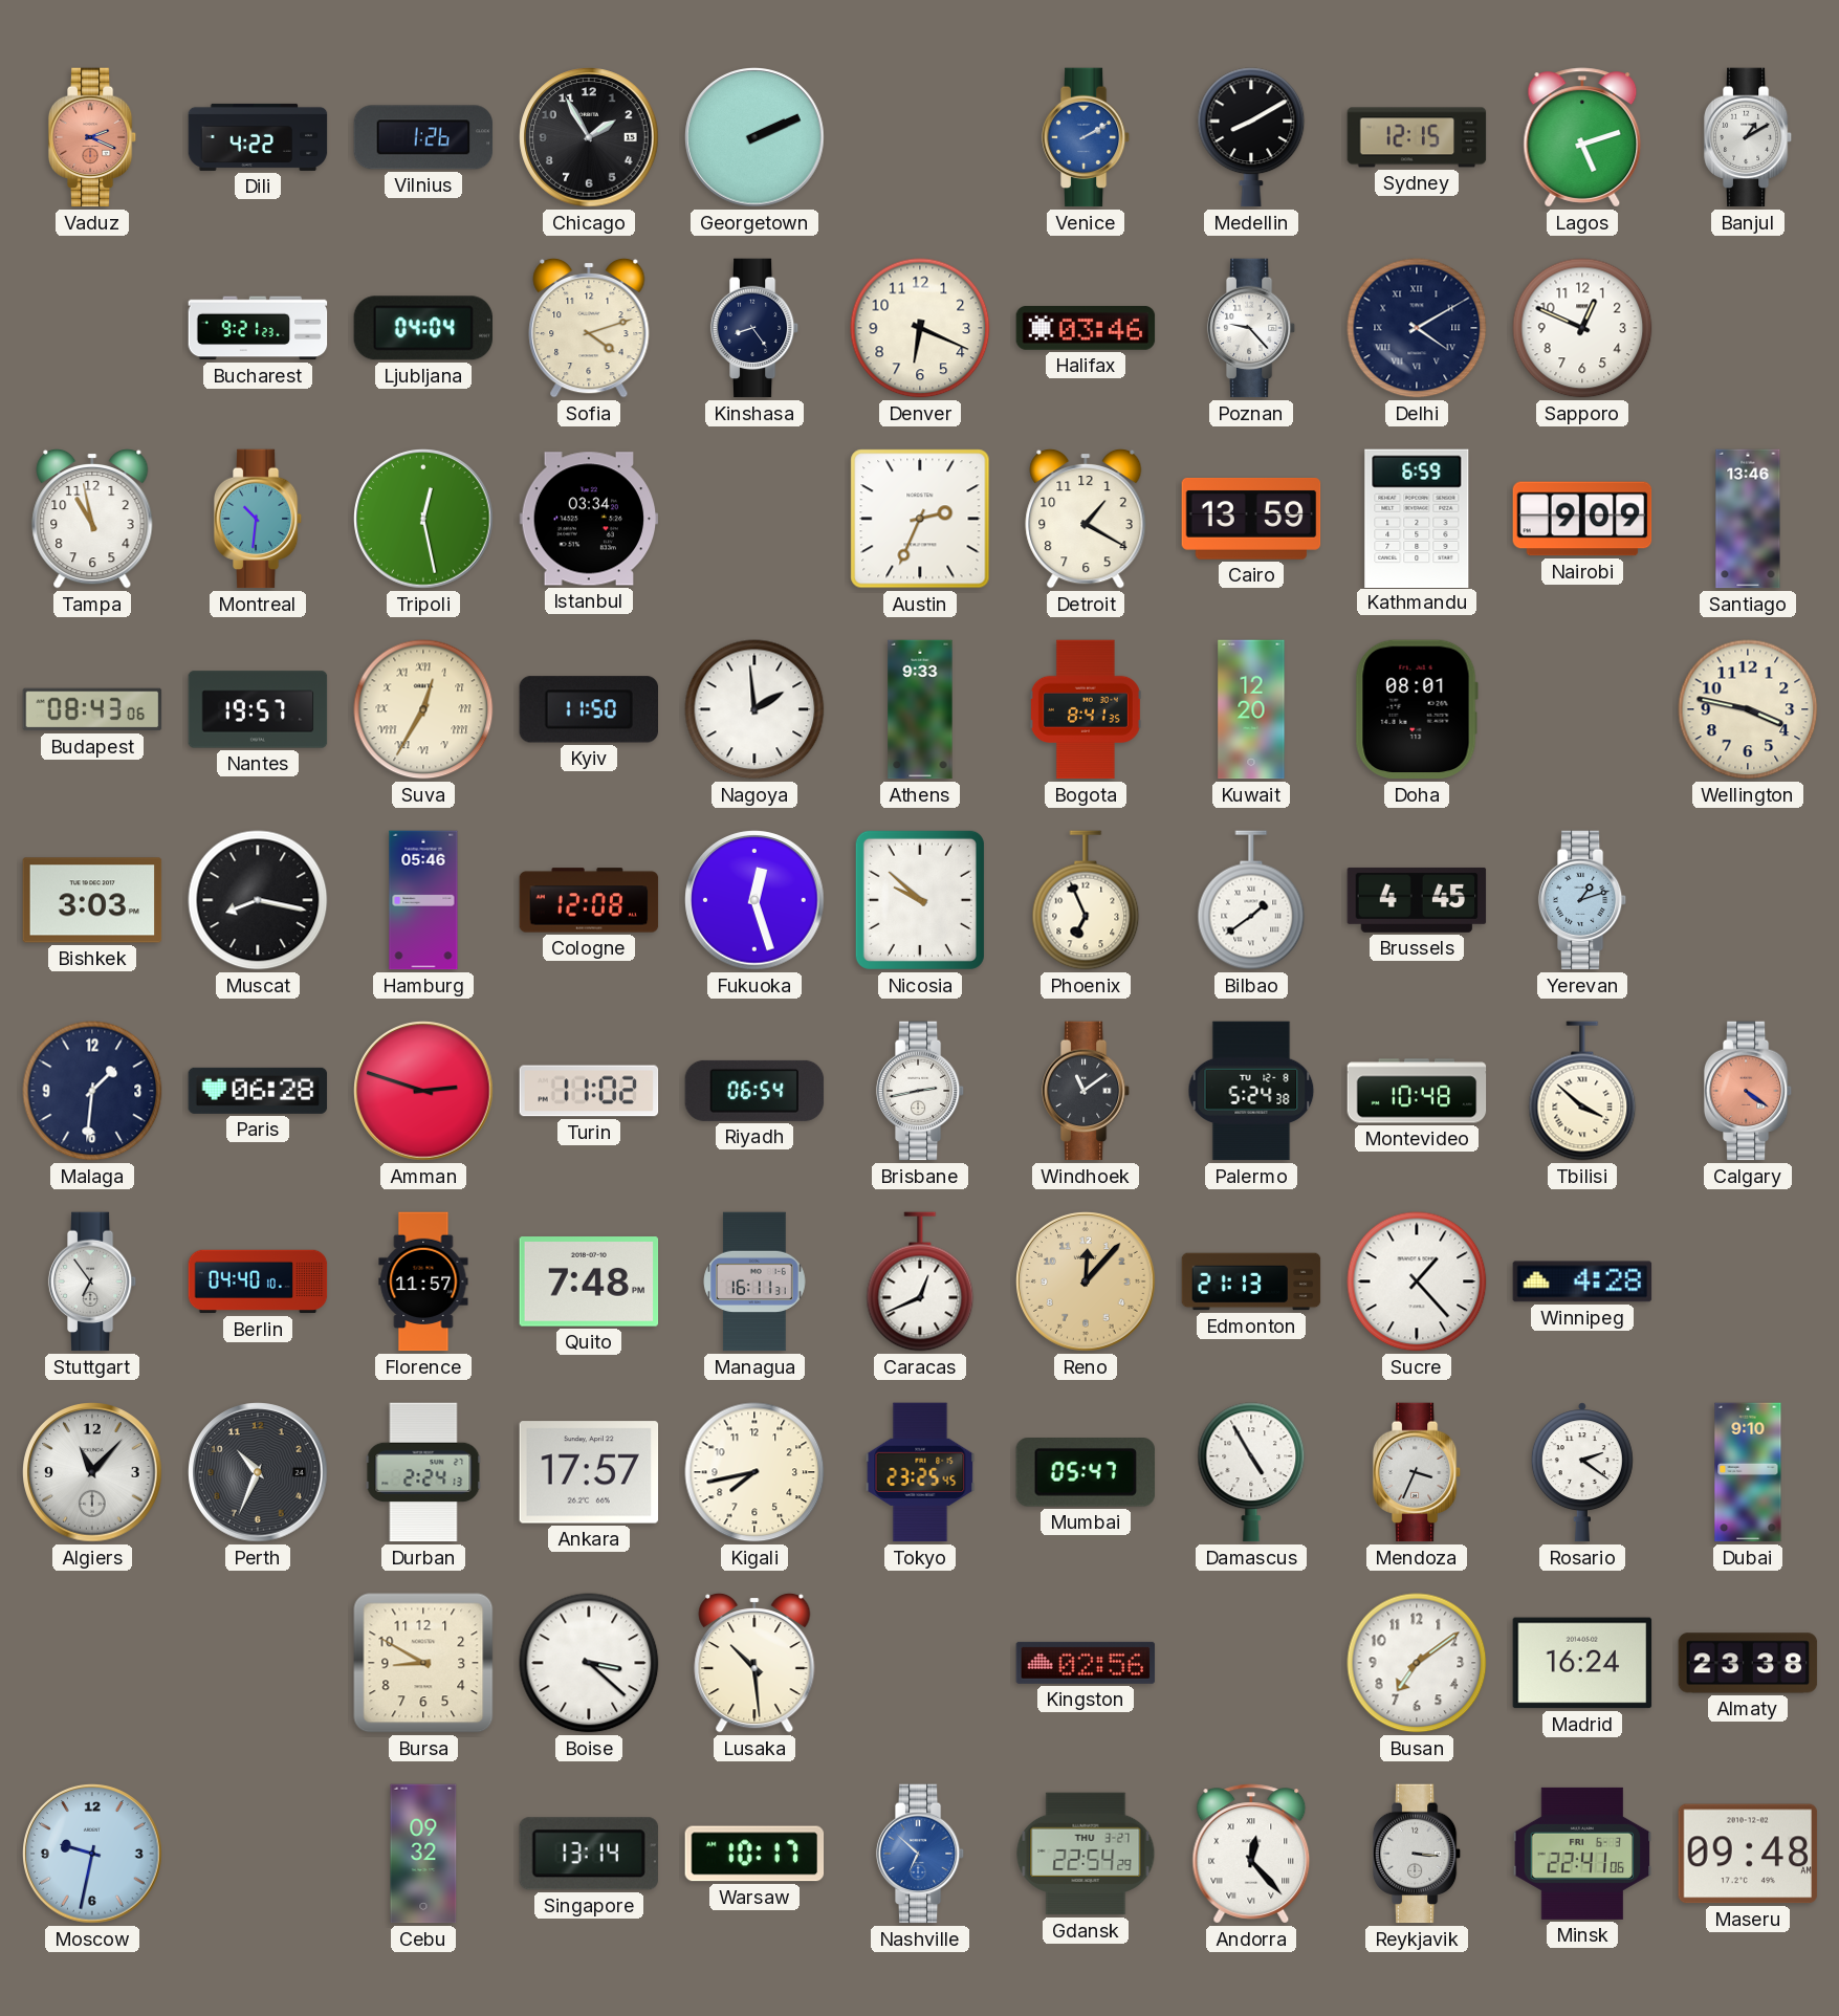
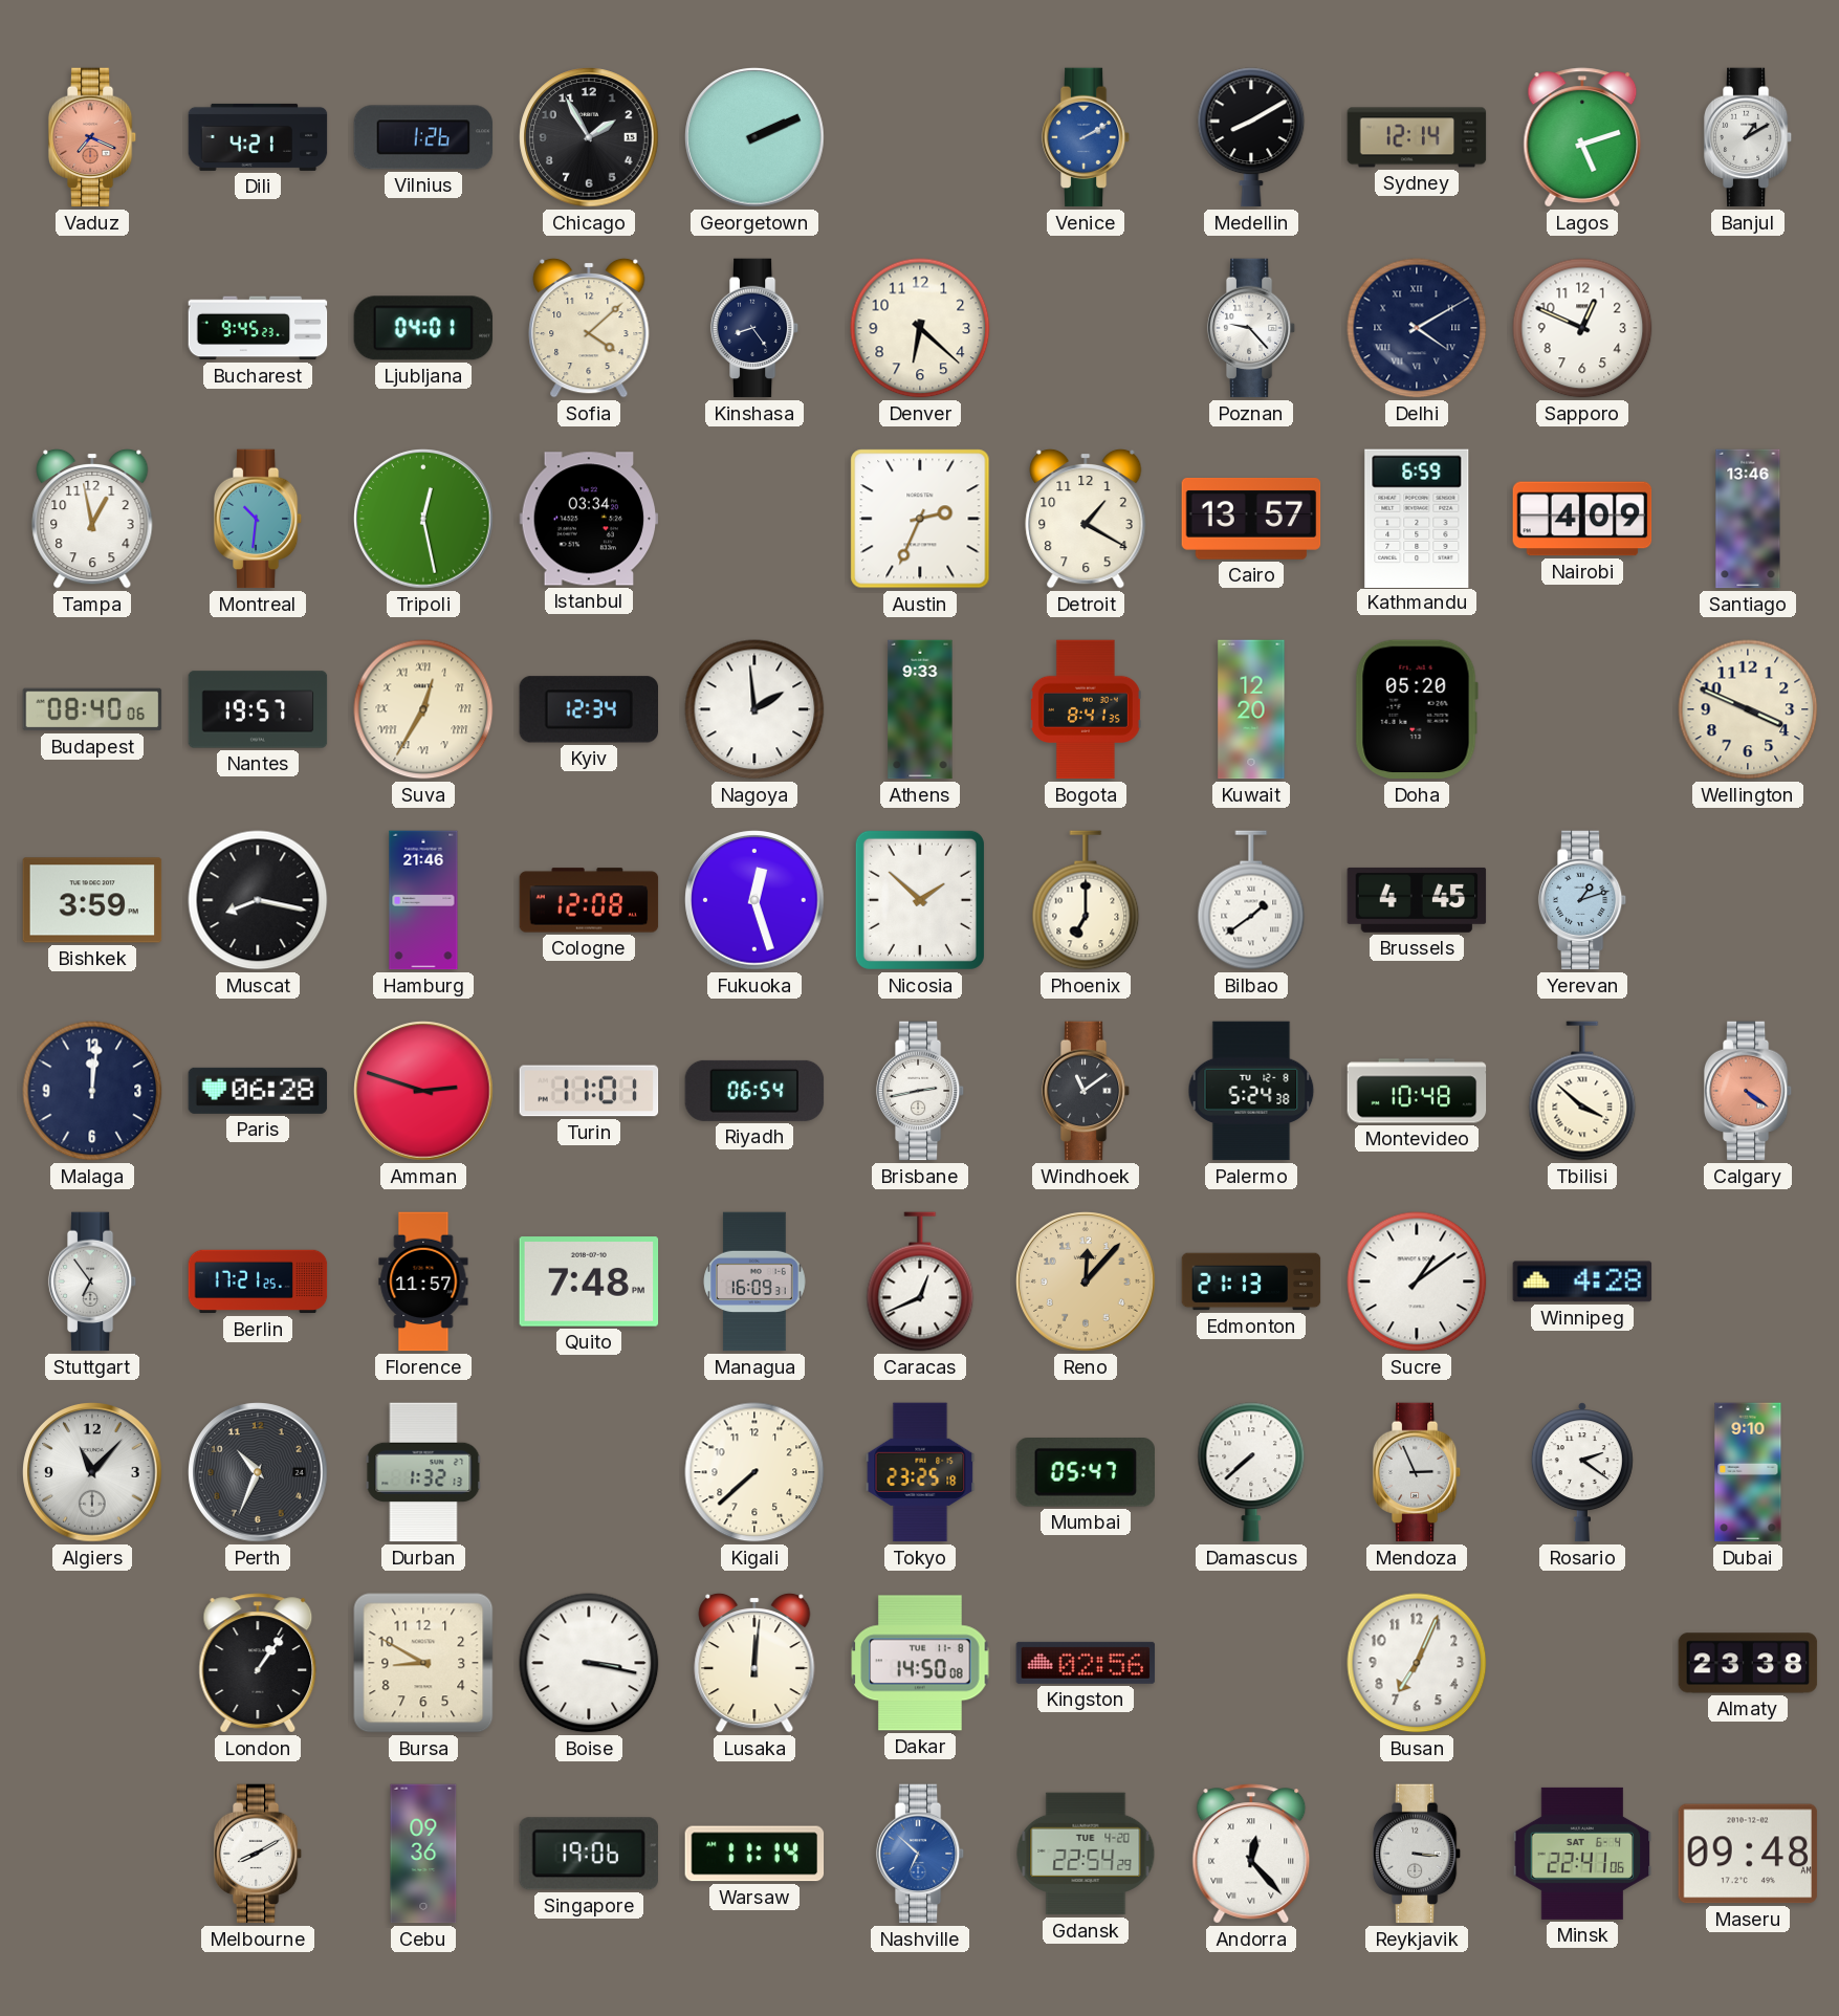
Vaduz: 2:19 -> 7:19
Dili: 4:22 -> 4:21
Sydney: 12:15 -> 12:14
Bucharest: 9:21 -> 9:45
Ljubljana: 04:04 -> 04:01
Sofia: 4:12 -> 4:08
Denver: 6:19 -> 6:22
Halifax: 03:46 -> none
Tampa: 10:58 -> 12:58
Cairo: 13:59 -> 13:57
Nairobi: 9:09 -> 4:09
Budapest: 08:43 -> 08:40
Kyiv: 11:50 -> 12:34
Doha: 08:01 -> 05:20
Wellington: 3:47 -> 3:49
Bishkek: 3:03 -> 3:59
Hamburg: 05:46 -> 21:46
Nicosia: 9:52 -> 1:52
Phoenix: 6:56 -> 7:00
Malaga: 1:31 -> 12:01
Turin: 11:02 -> 11:01
Berlin: 04:40 -> 17:21
Managua: 16:11 -> 16:09
Sucre: 1:23 -> 1:09
Durban: 2:24 -> 1:32
Ankara: 17:57 -> none
Kigali: 7:43 -> 7:38
Tokyo: 23:25:45 -> 23:25:18
Damascus: 4:55 -> 7:38
Mendoza: 3:34 -> 2:56
London: none -> 1:06
Boise: 3:22 -> 3:17
Lusaka: 10:29 -> 12:01
Dakar: none -> 14:50
Busan: 7:09 -> 7:04
Madrid: 16:24 -> none
Moscow: 9:32 -> none
Melbourne: none -> 8:10
Cebu: 09:32 -> 09:36
Singapore: 13:14 -> 19:06
Warsaw: 10:17 -> 11:14
Gdansk date: THU 3-27 -> TUE 4-20
Minsk date: FRI 6-3 -> SAT 6-4
